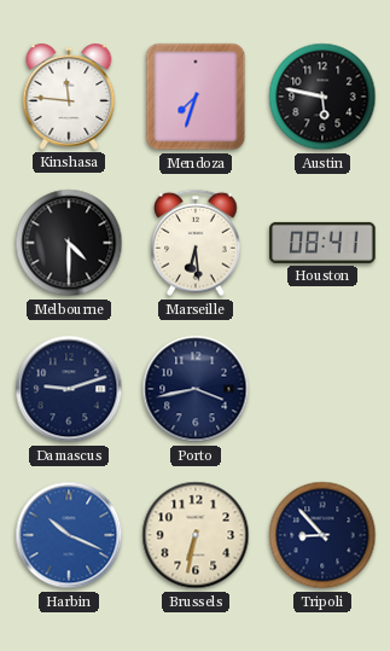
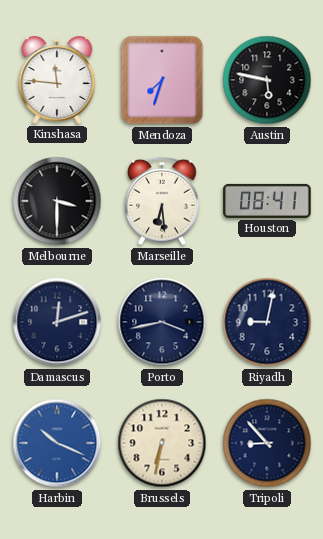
Melbourne: 4:30 -> 3:30
Damascus: 9:12 -> 12:12
Riyadh: none -> 9:02
